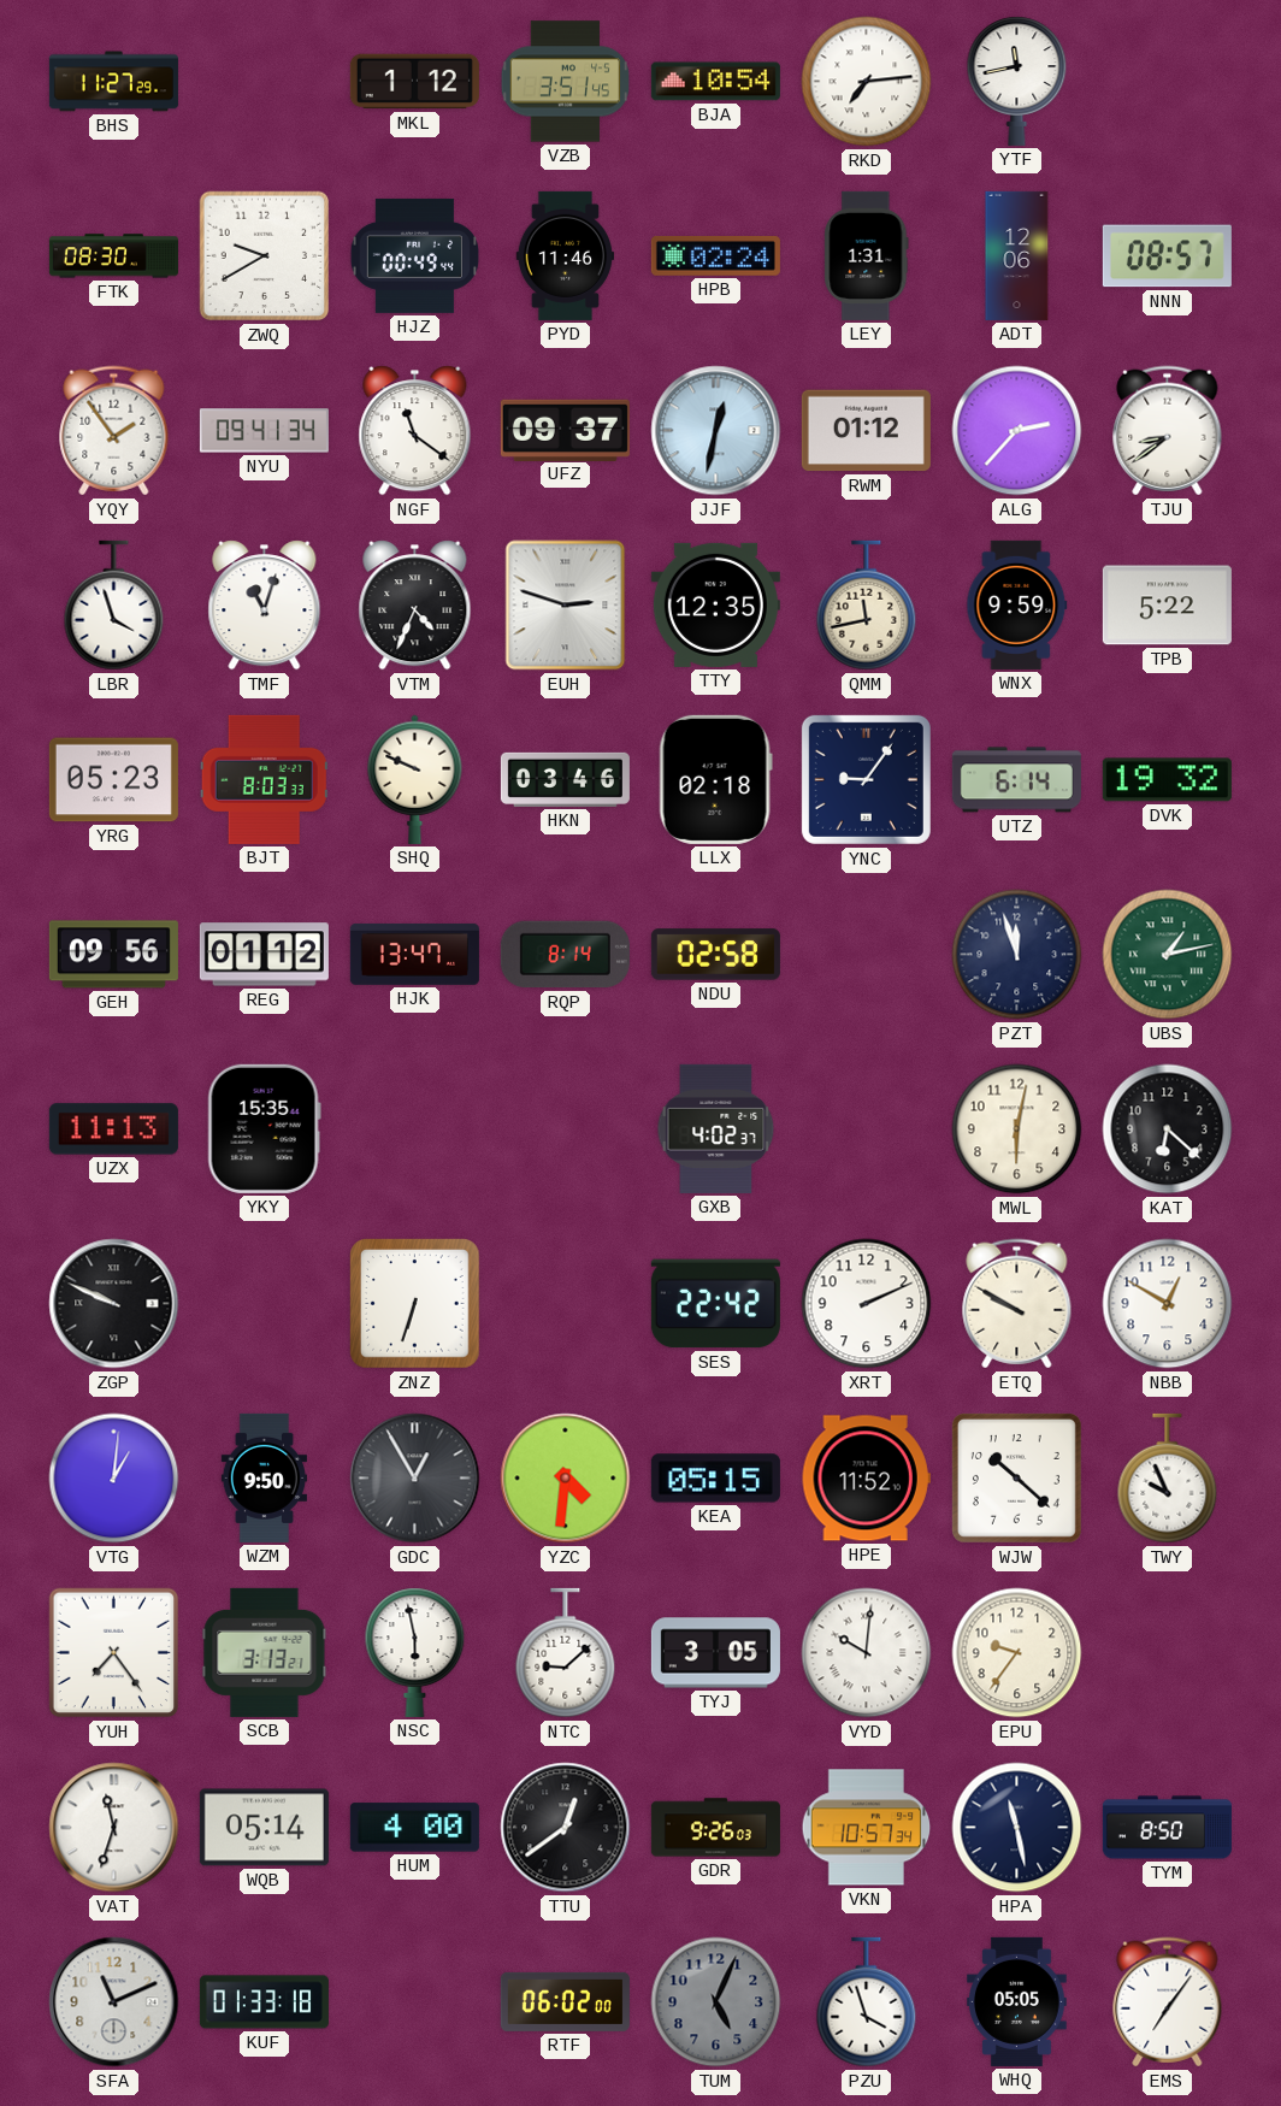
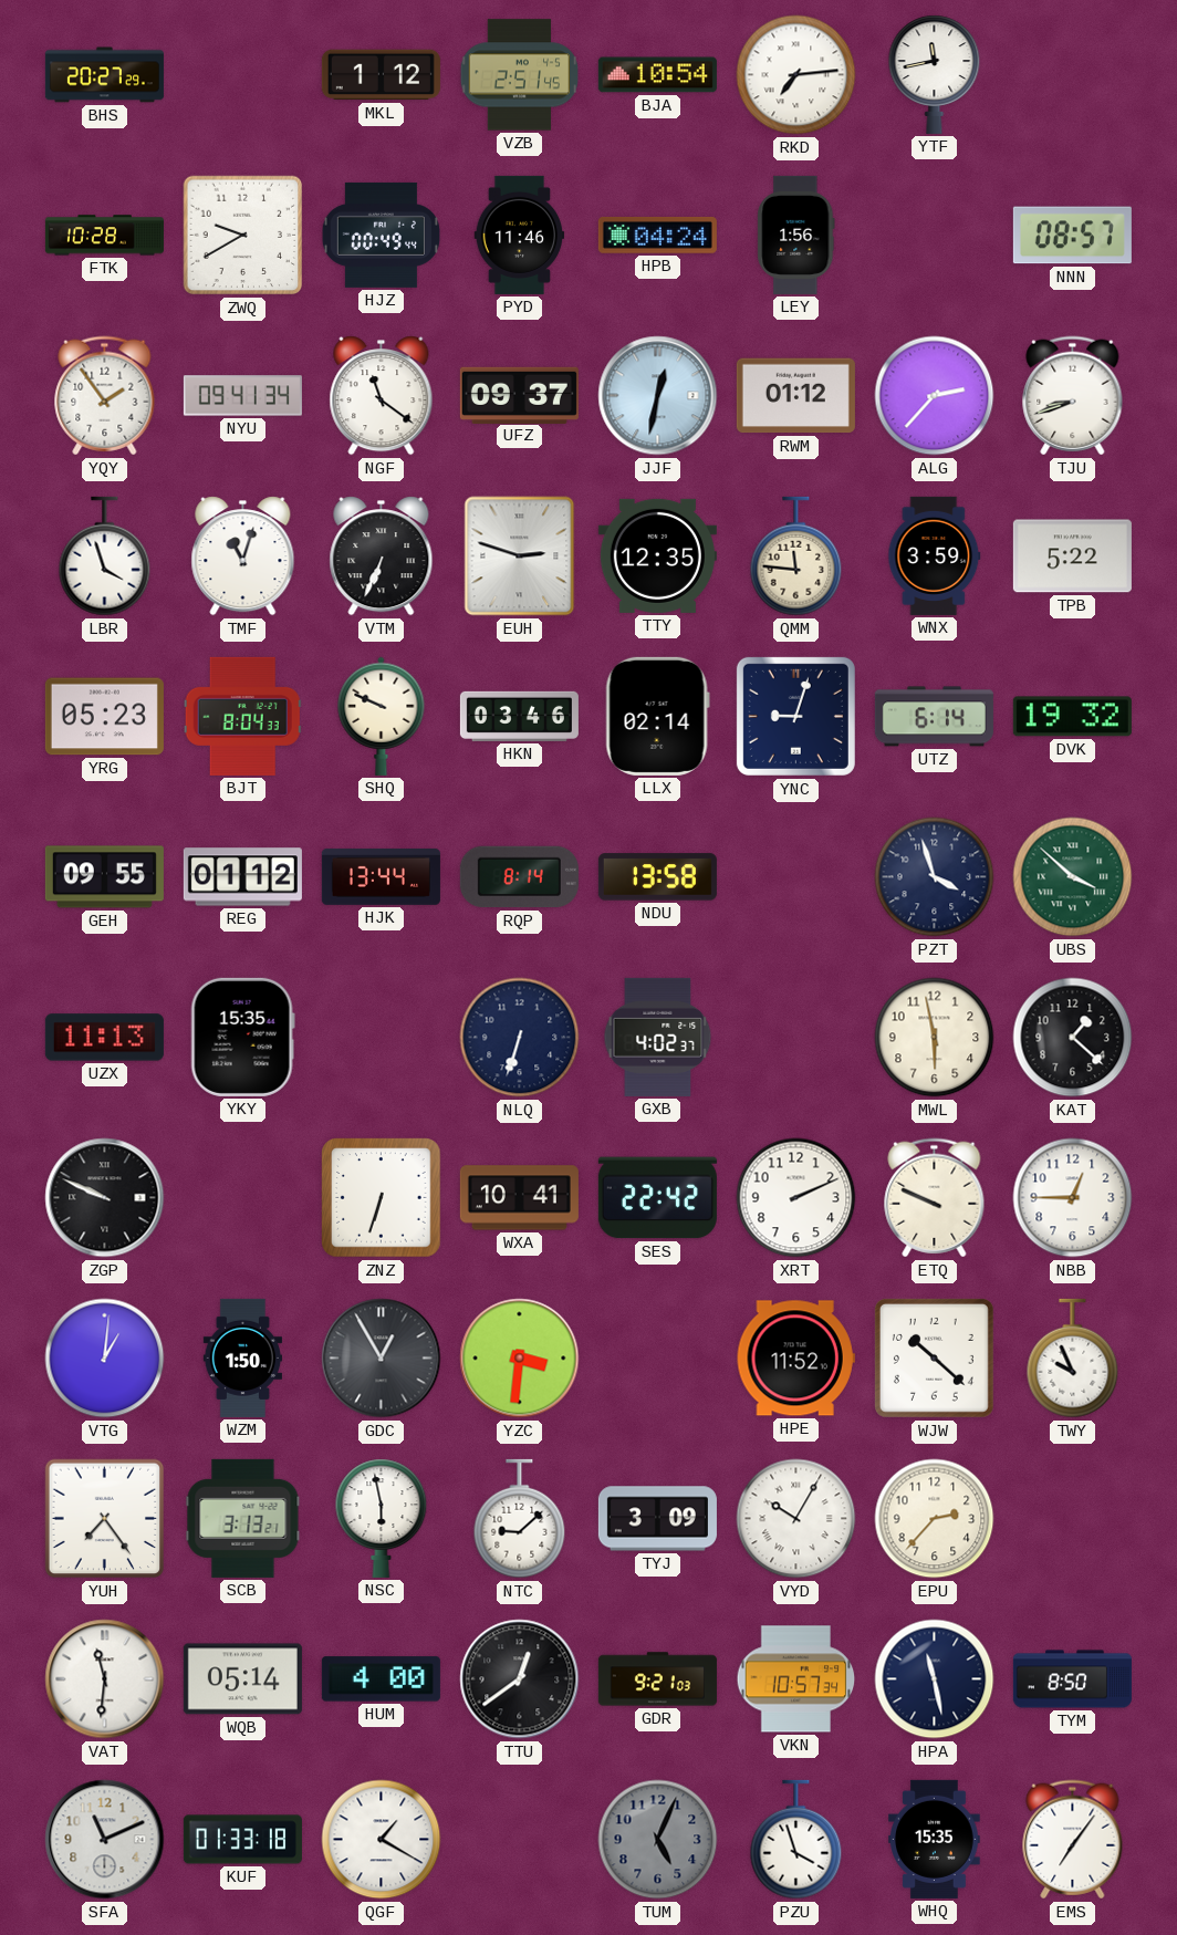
BHS: 11:27 -> 20:27
VZB: 3:51 -> 2:51
FTK: 08:30 -> 10:28
HPB: 02:24 -> 04:24
LEY: 1:31 -> 1:56
ADT: 12:06 -> none
TJU: 8:39 -> 8:42
VTM: 4:34 -> 6:34
QMM: 11:43 -> 11:46
WNX: 9:59 -> 3:59
BJT: 8:03 -> 8:04
LLX: 02:18 -> 02:14
YNC: 9:06 -> 9:03
GEH: 09:56 -> 09:55
HJK: 13:47 -> 13:44
NDU: 02:58 -> 13:58
PZT: 11:57 -> 3:57
UBS: 1:13 -> 3:52
NLQ: none -> 6:33
MWL: 6:02 -> 5:58
KAT: 6:22 -> 1:22
WXA: none -> 10:41
ETQ: 9:50 -> 9:49
NBB: 12:50 -> 12:45
WZM: 9:50 -> 1:50
YZC: 4:31 -> 3:31
KEA: 05:15 -> none
TYJ: 3:05 -> 3:09
VYD: 10:01 -> 10:05
EPU: 9:36 -> 2:37
VAT: 11:33 -> 11:31
GDR: 9:26 -> 9:21
QGF: none -> 1:20
RTF: 06:02 -> none
WHQ: 05:05 -> 15:35
